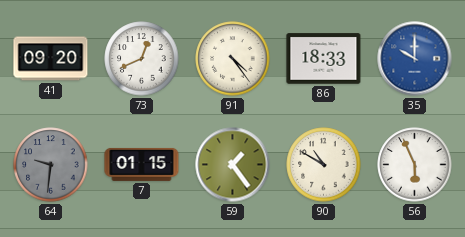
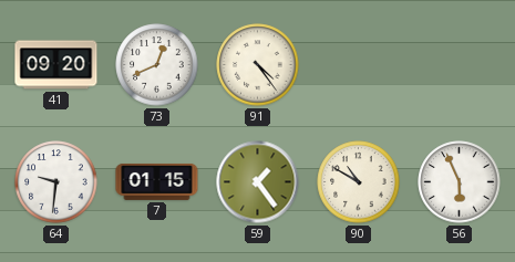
86: 18:33 -> none
35: 10:00 -> none
64 dial: grey -> white
